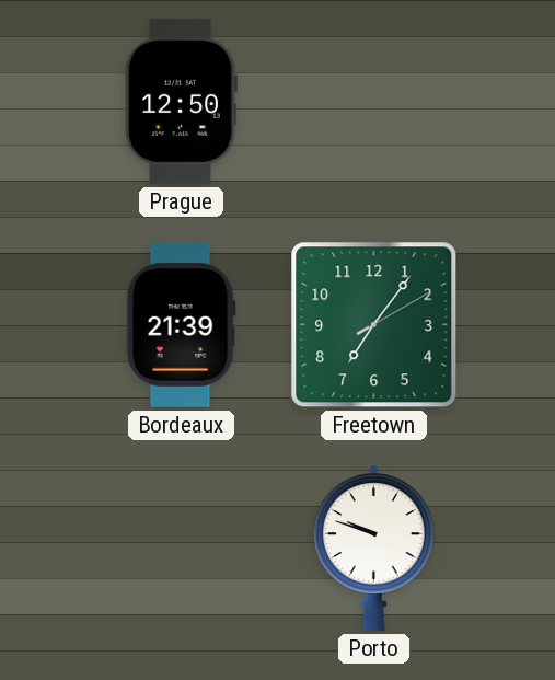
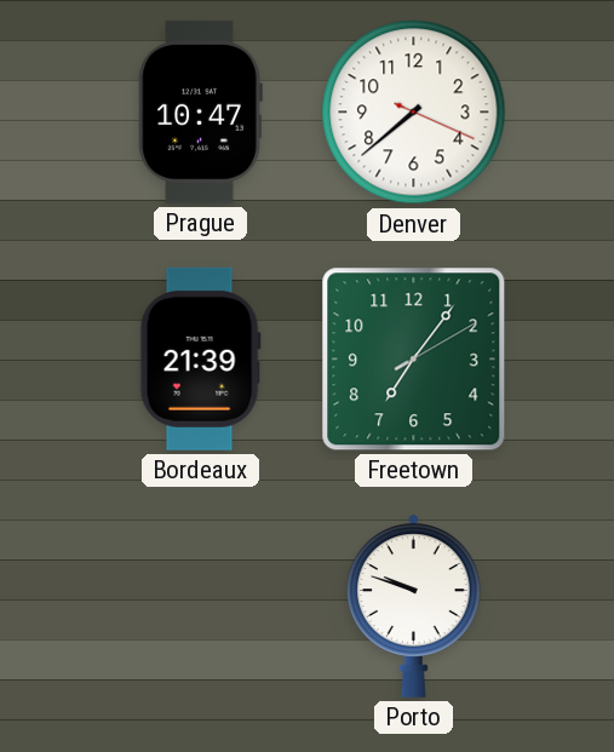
Prague: 12:50 -> 10:47
Denver: none -> 7:38
